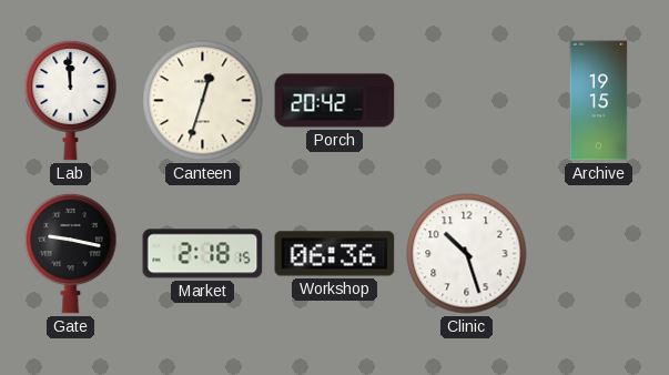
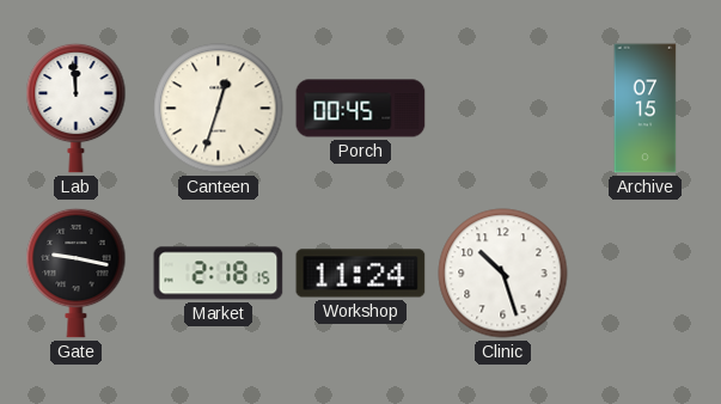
Porch: 20:42 -> 00:45
Archive: 19:15 -> 07:15
Workshop: 06:36 -> 11:24
